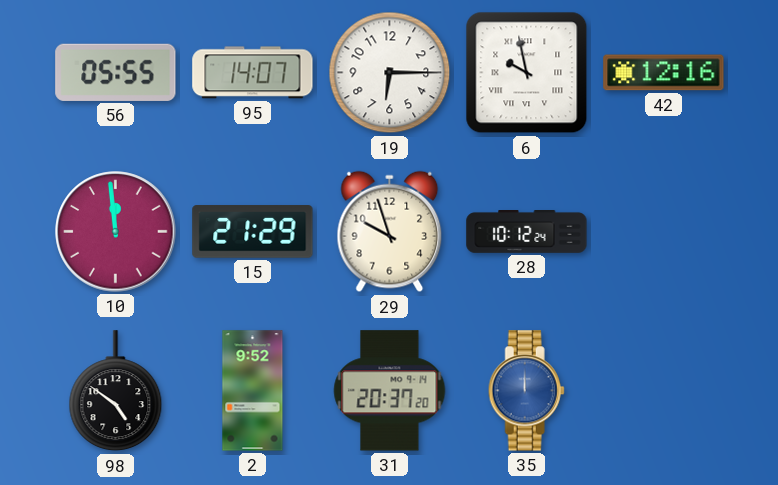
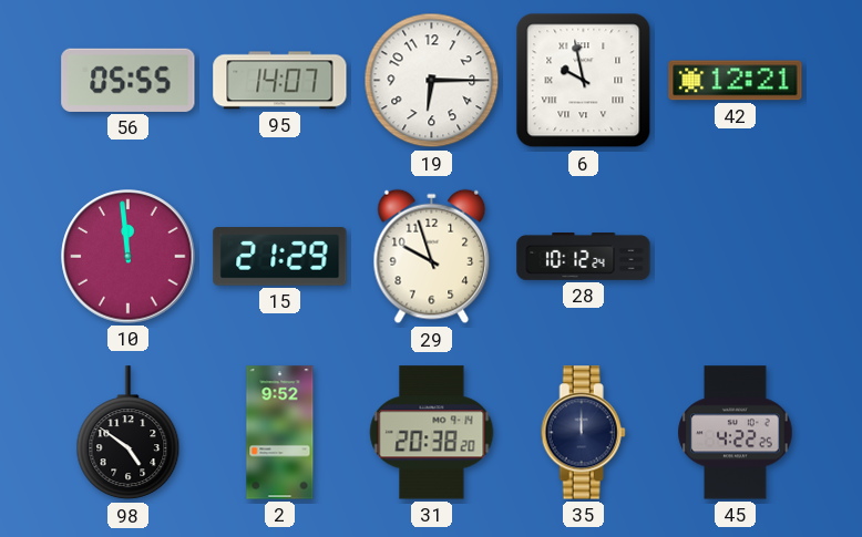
42: 12:16 -> 12:21
31: 20:37 -> 20:38
35 dial: blue -> navy
45: none -> 4:22
